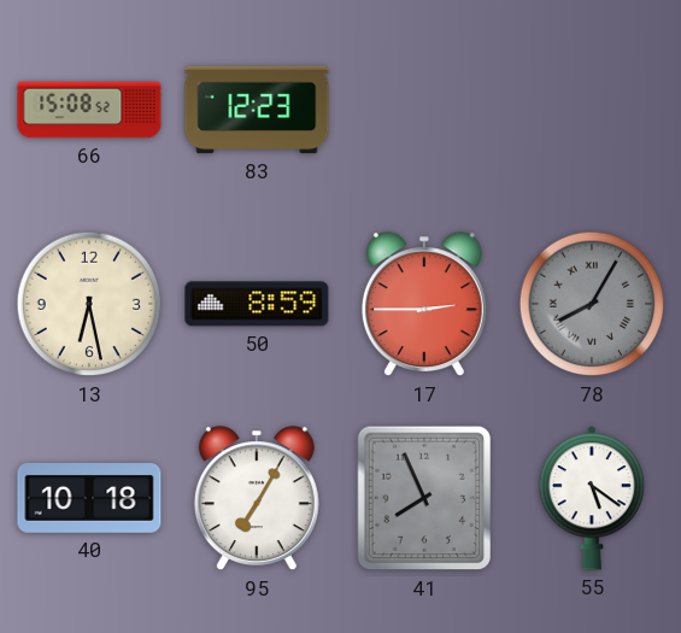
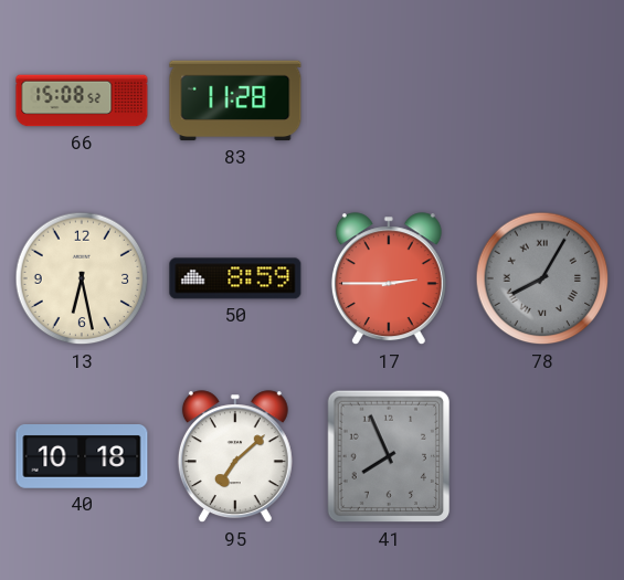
83: 12:23 -> 11:28
95: 7:05 -> 7:08
55: 5:21 -> none
